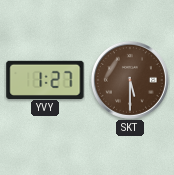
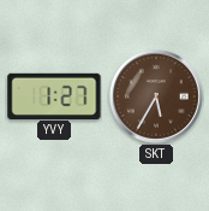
SKT: 5:30 -> 5:35
